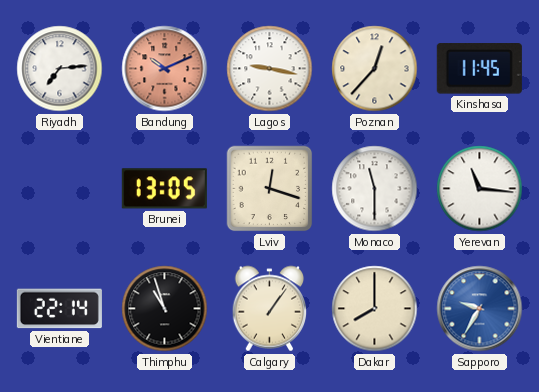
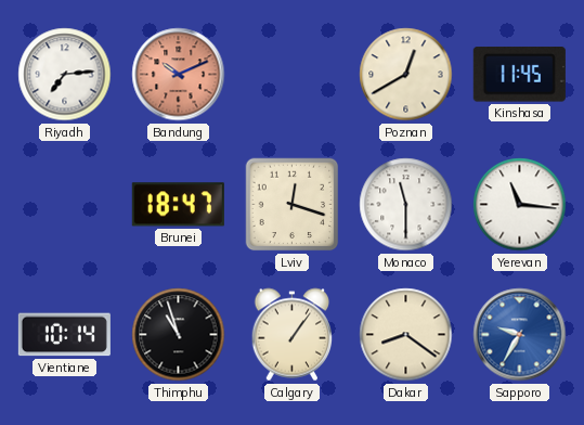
Lagos: 9:17 -> none
Poznan: 12:37 -> 12:40
Brunei: 13:05 -> 18:47
Vientiane: 22:14 -> 10:14
Dakar: 8:00 -> 8:21
